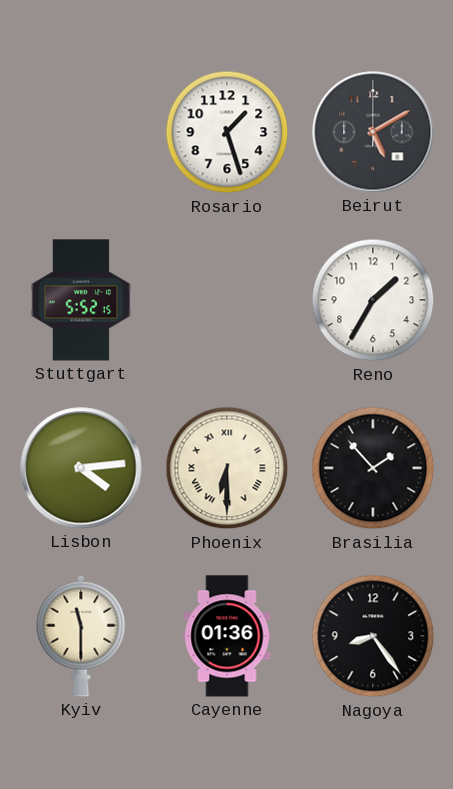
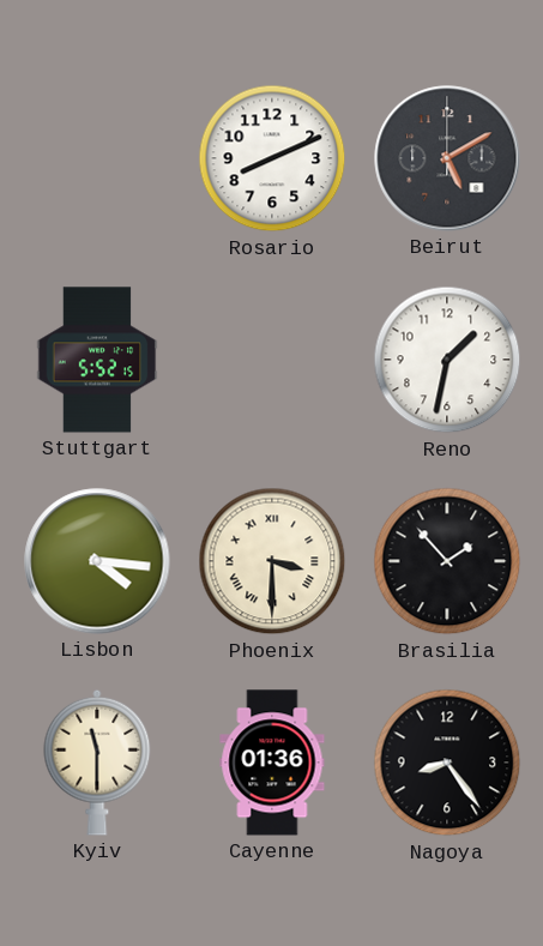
Rosario: 1:27 -> 8:11
Reno: 1:35 -> 1:32
Lisbon: 4:14 -> 4:16
Phoenix: 6:30 -> 3:30
